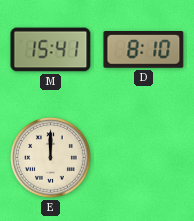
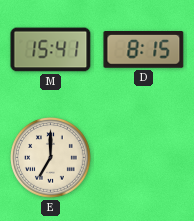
D: 8:10 -> 8:15
E: 12:00 -> 7:00
